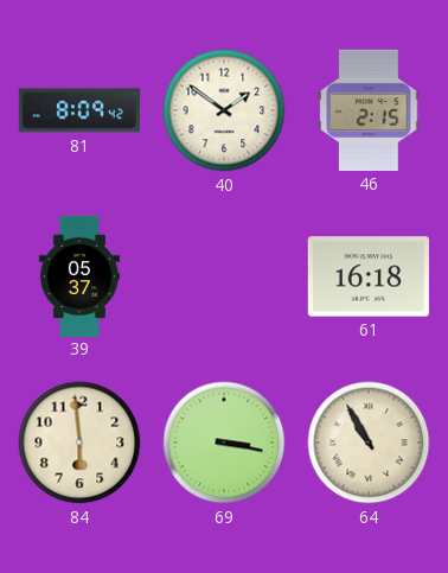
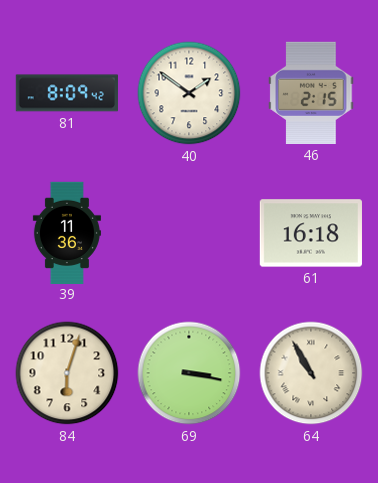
39: 05:37 -> 11:36
84: 5:59 -> 6:03
